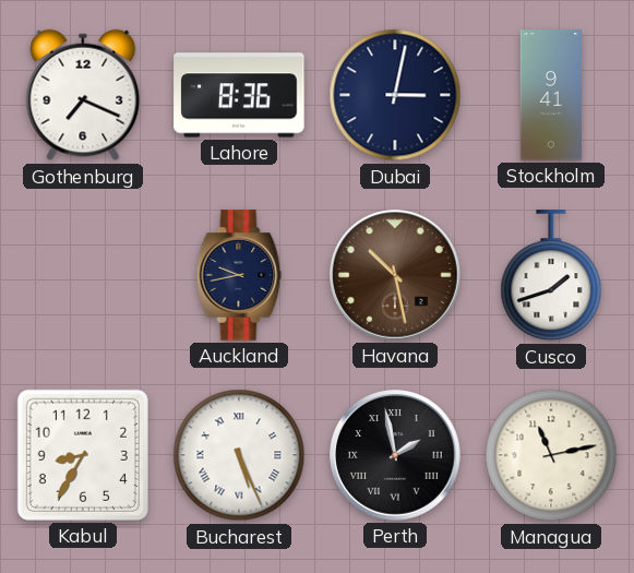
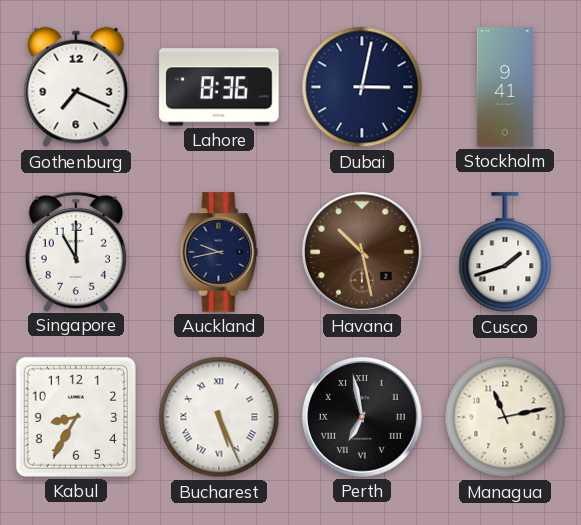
Singapore: none -> 11:00
Perth: 1:58 -> 6:58
